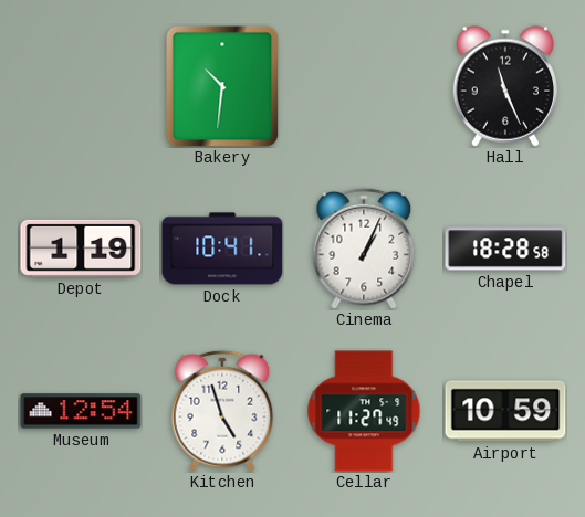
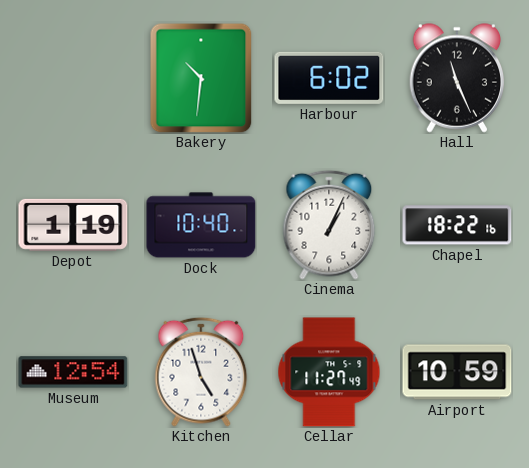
Harbour: none -> 6:02
Dock: 10:41 -> 10:40
Chapel: 18:28 -> 18:22
